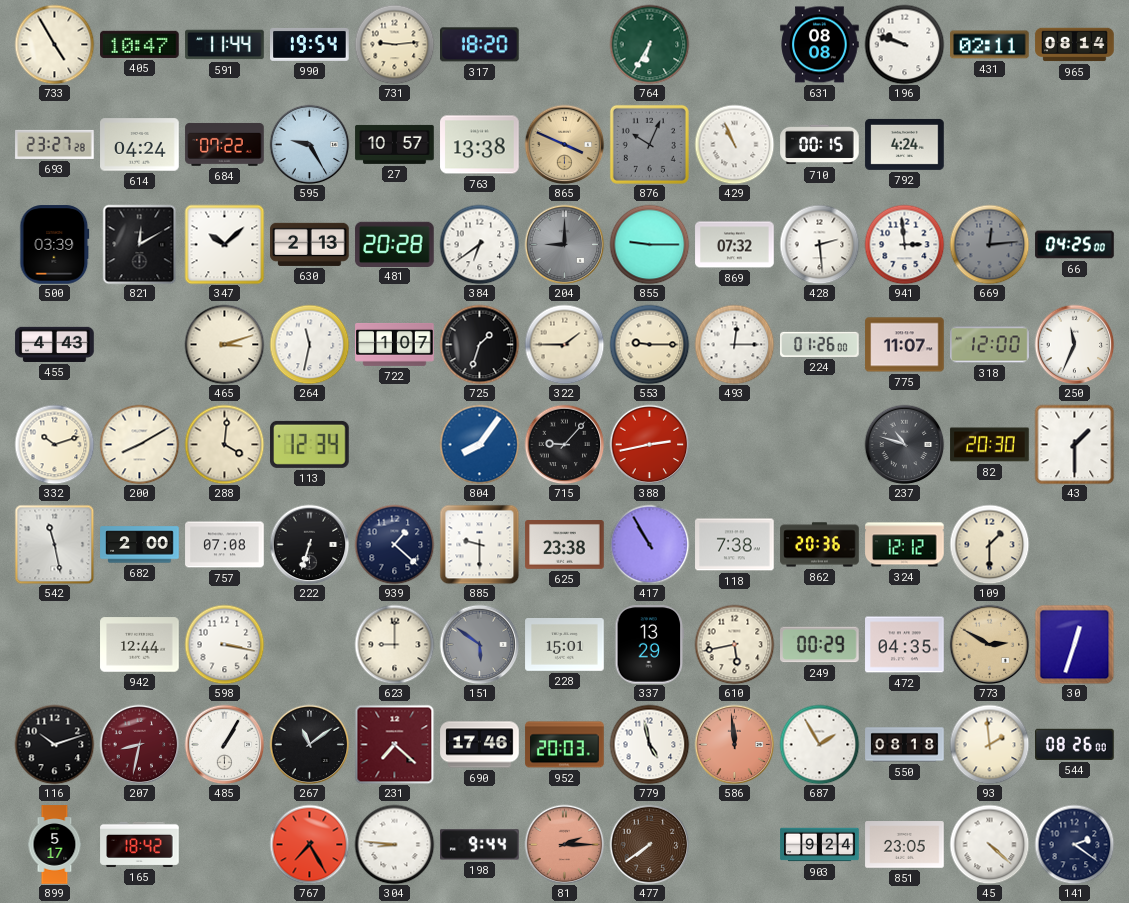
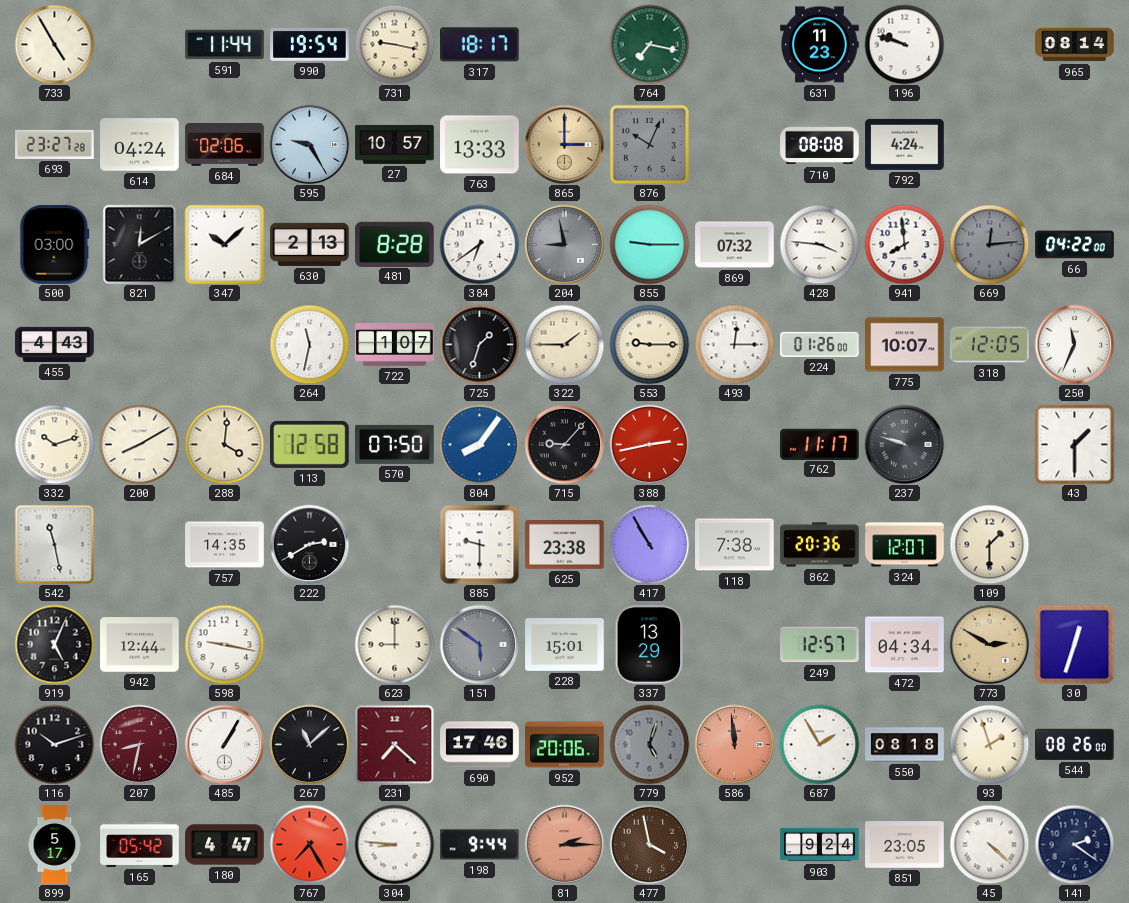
405: 10:47 -> none
731: 9:14 -> 9:17
317: 18:20 -> 18:17
764: 6:35 -> 7:17
631: 08:08 -> 11:23
431: 02:11 -> none
684: 07:22 -> 02:06
763: 13:38 -> 13:33
865: 3:49 -> 3:00
429: 10:56 -> none
710: 00:15 -> 08:08
500: 03:39 -> 03:00
481: 20:28 -> 8:28
204: 9:00 -> 8:58
428: 2:29 -> 3:46
941: 2:59 -> 7:59
66: 04:25 -> 04:22
465: 3:12 -> none
775: 11:07 -> 10:07
318: 12:00 -> 12:05
113: 12:34 -> 12:58
570: none -> 07:50
762: none -> 11:17
237: 10:48 -> 9:48
82: 20:30 -> none
682: 2:00 -> none
757: 07:08 -> 14:35
222: 6:33 -> 2:40
939: 1:22 -> none
324: 12:12 -> 12:07
919: none -> 5:04
598: 3:17 -> 9:17
610: 5:43 -> none
249: 00:29 -> 12:57
472: 04:35 -> 04:34
267: 11:09 -> 11:08
952: 20:03 -> 20:06
779: 4:58 -> 5:03
779 dial: white -> grey
93: 1:59 -> 1:57
165: 18:42 -> 05:42
180: none -> 4:47
477: 7:39 -> 3:58
